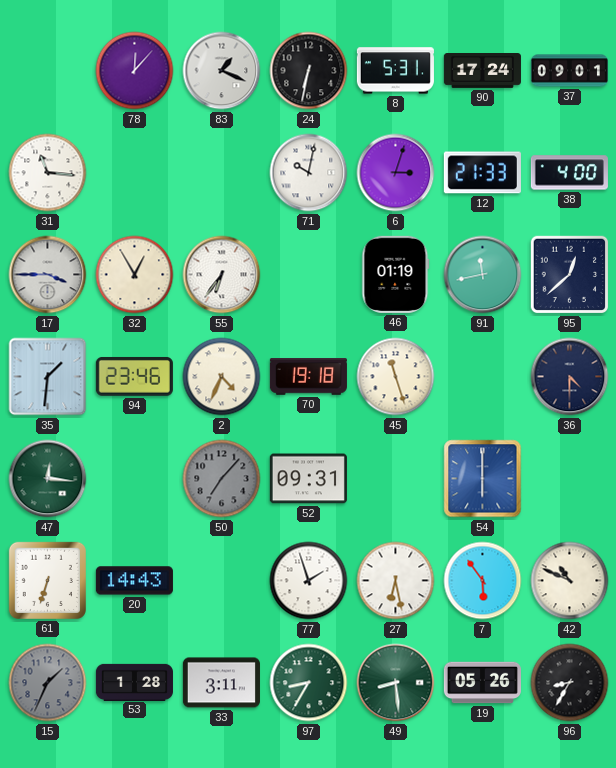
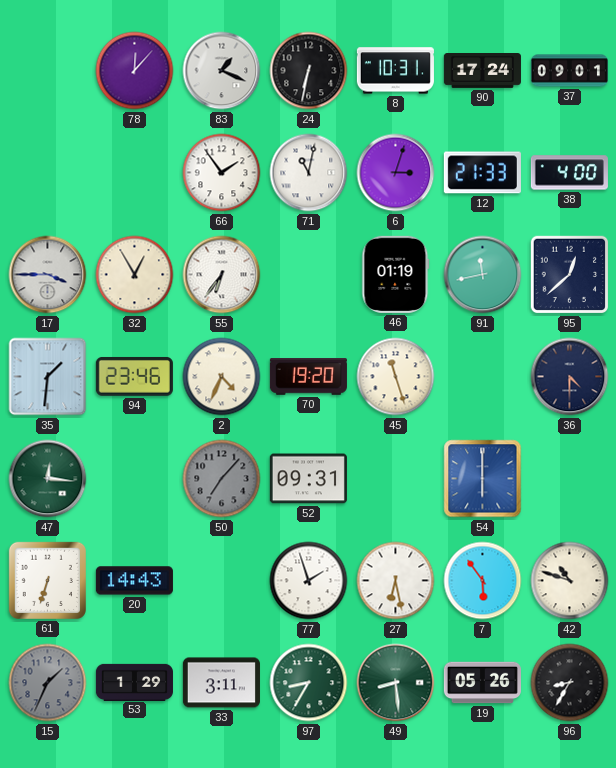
8: 5:31 -> 10:31
31: 11:16 -> none
66: none -> 1:54
71: 10:02 -> 11:02
70: 19:18 -> 19:20
42: 10:49 -> 10:48
53: 1:28 -> 1:29
